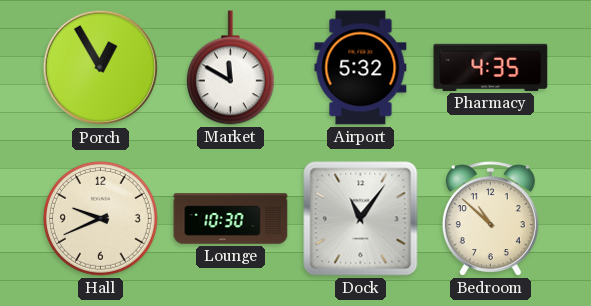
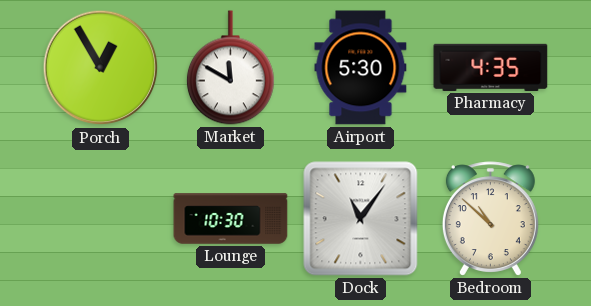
Airport: 5:32 -> 5:30
Hall: 9:41 -> none
